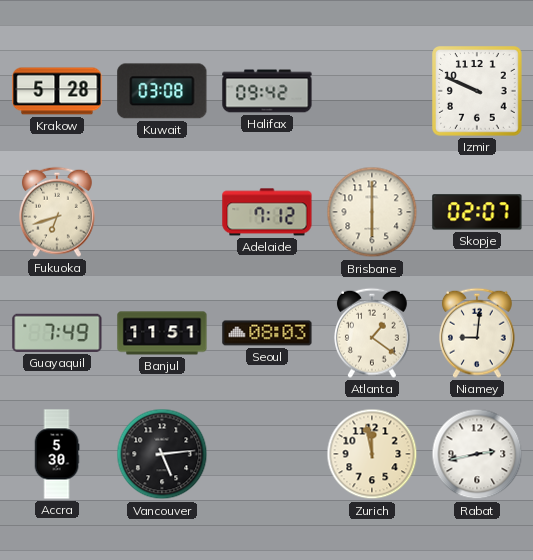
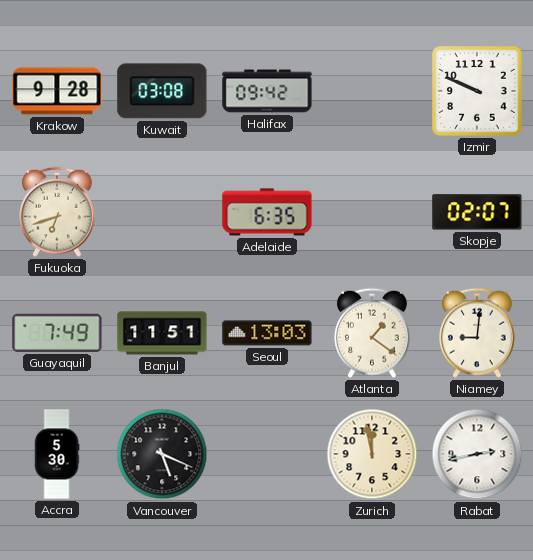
Krakow: 5:28 -> 9:28
Adelaide: 7:12 -> 6:35
Brisbane: 6:00 -> none
Seoul: 08:03 -> 13:03
Vancouver: 5:14 -> 5:19
